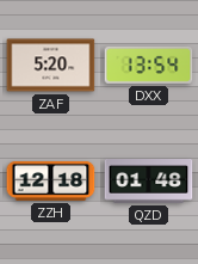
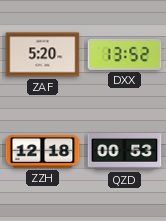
DXX: 13:54 -> 13:52
QZD: 01:48 -> 00:53
